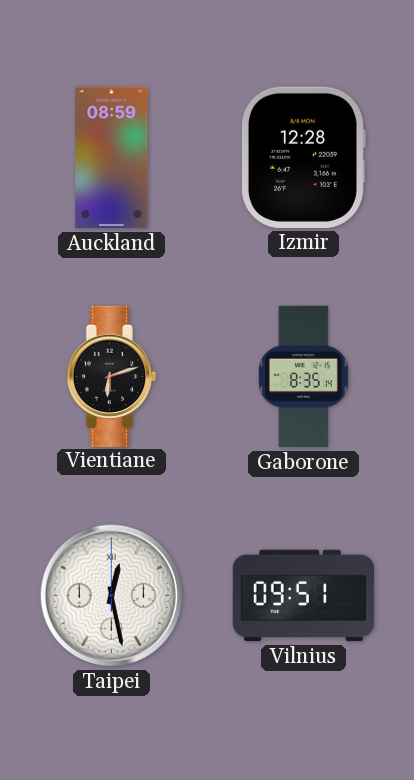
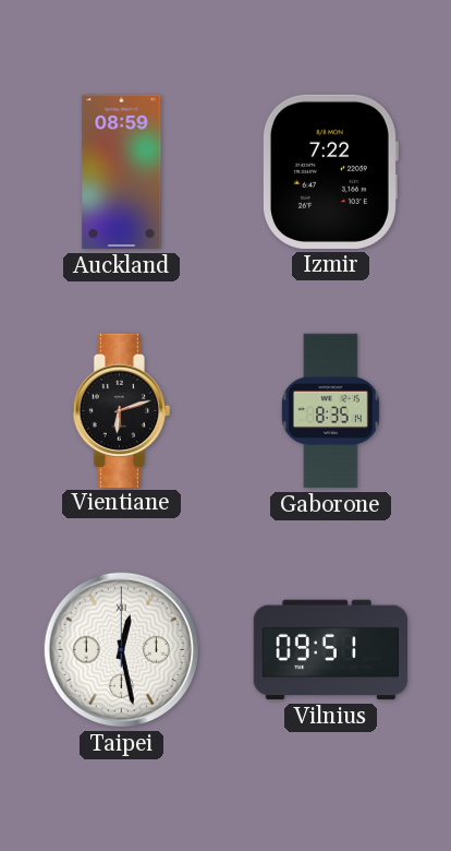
Izmir: 12:28 -> 7:22
